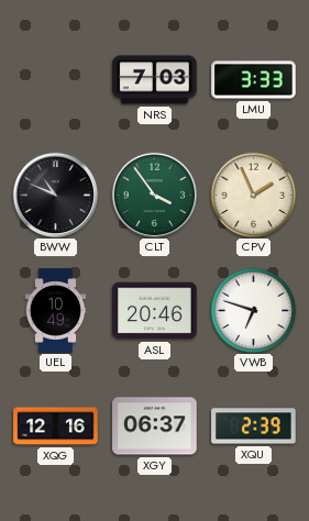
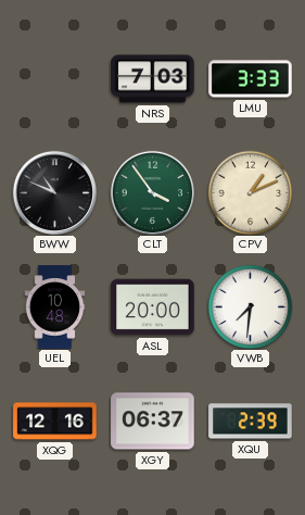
CPV: 1:56 -> 1:11
UEL: 10:49 -> 10:48
ASL: 20:46 -> 20:00
VWB: 6:48 -> 7:31
